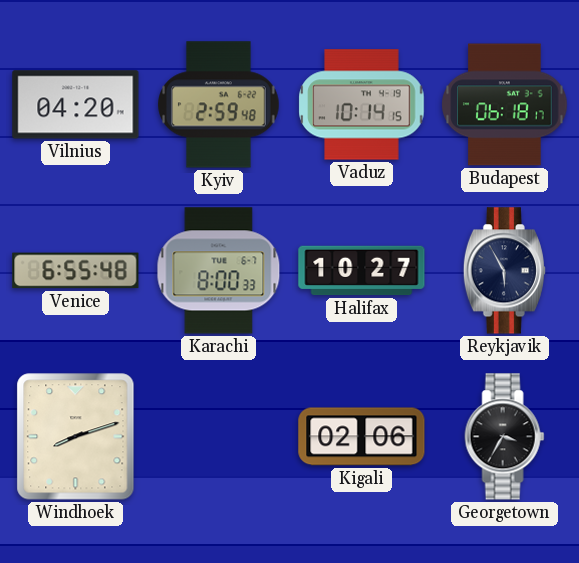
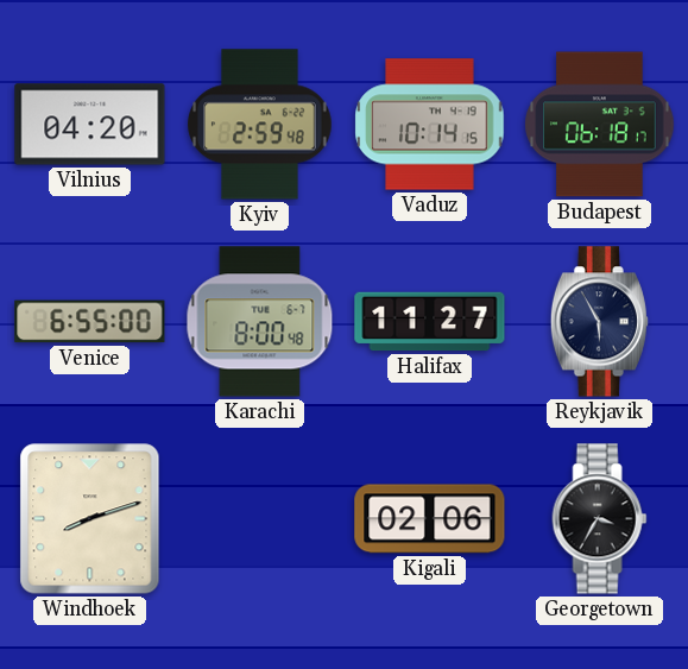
Venice: 6:55:48 -> 6:55:00
Karachi: 8:00:33 -> 8:00:48
Halifax: 10:27 -> 11:27
